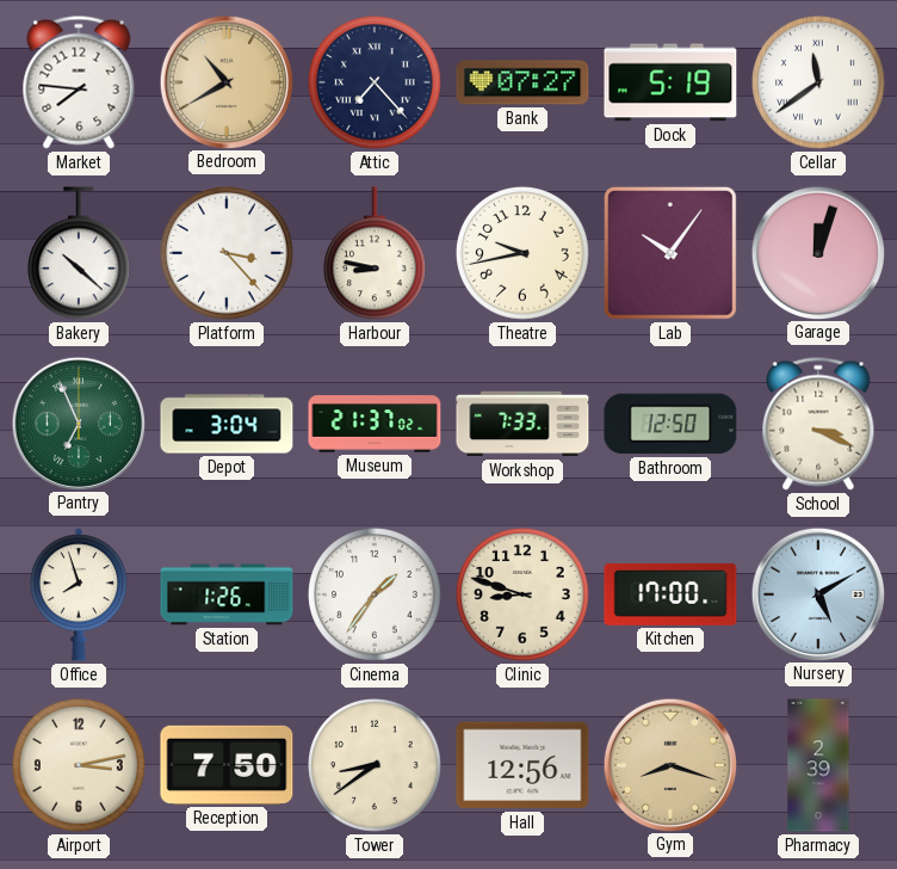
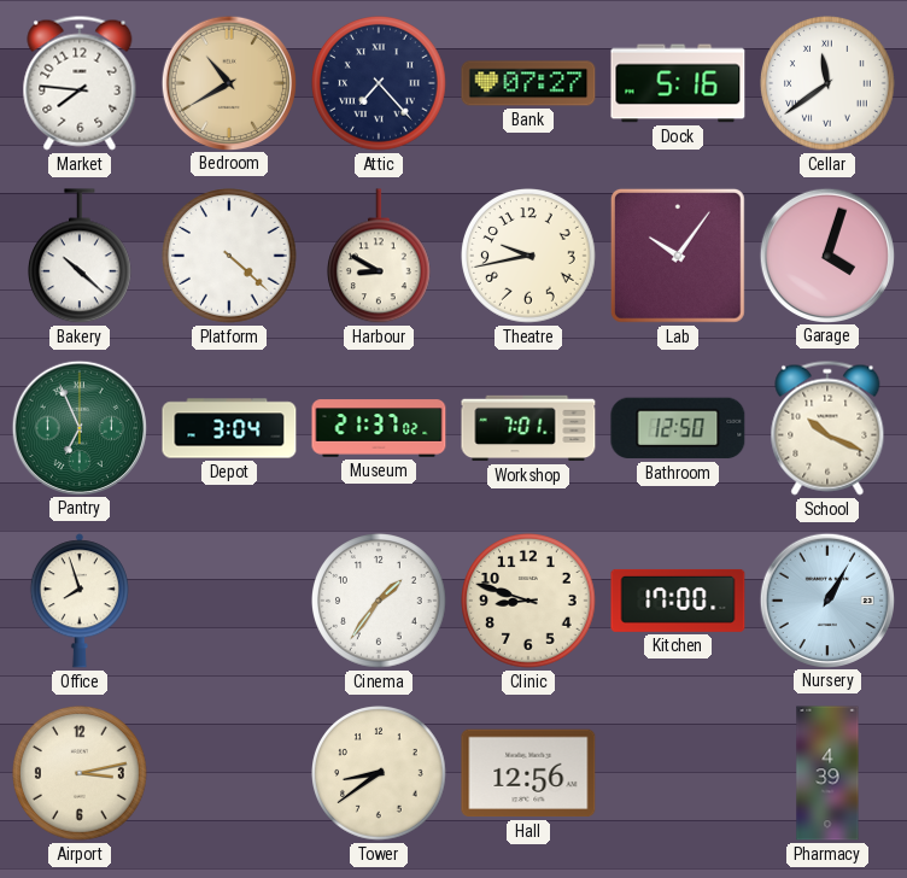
Dock: 5:19 -> 5:16
Platform: 3:23 -> 4:22
Harbour: 8:47 -> 8:50
Garage: 12:03 -> 4:03
Workshop: 7:33 -> 7:01
School: 3:19 -> 10:19
Station: 1:26 -> none
Nursery: 5:10 -> 1:05
Reception: 7:50 -> none
Gym: 8:18 -> none
Pharmacy: 2:39 -> 4:39
